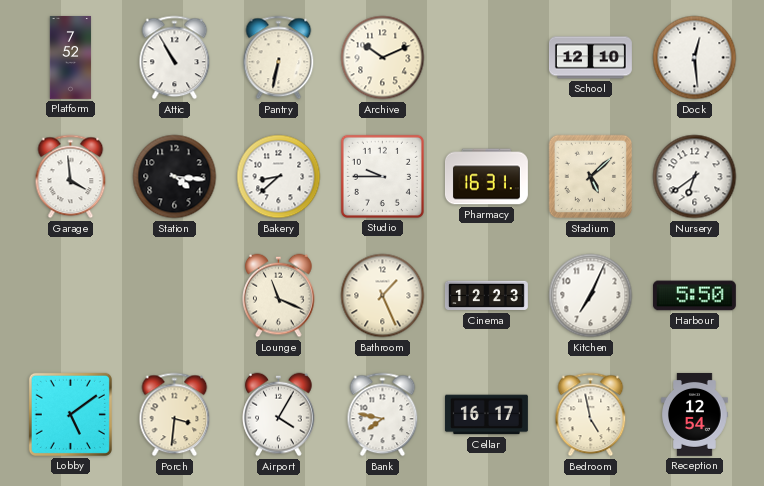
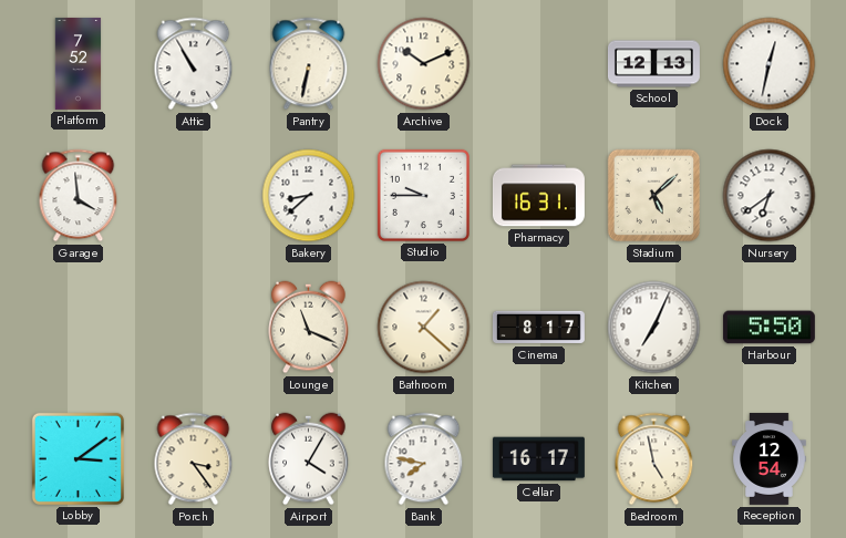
School: 12:10 -> 12:13
Dock: 12:29 -> 12:32
Station: 4:16 -> none
Bathroom: 1:26 -> 1:22
Cinema: 12:23 -> 8:17
Lobby: 5:09 -> 3:09
Porch: 3:31 -> 3:24
